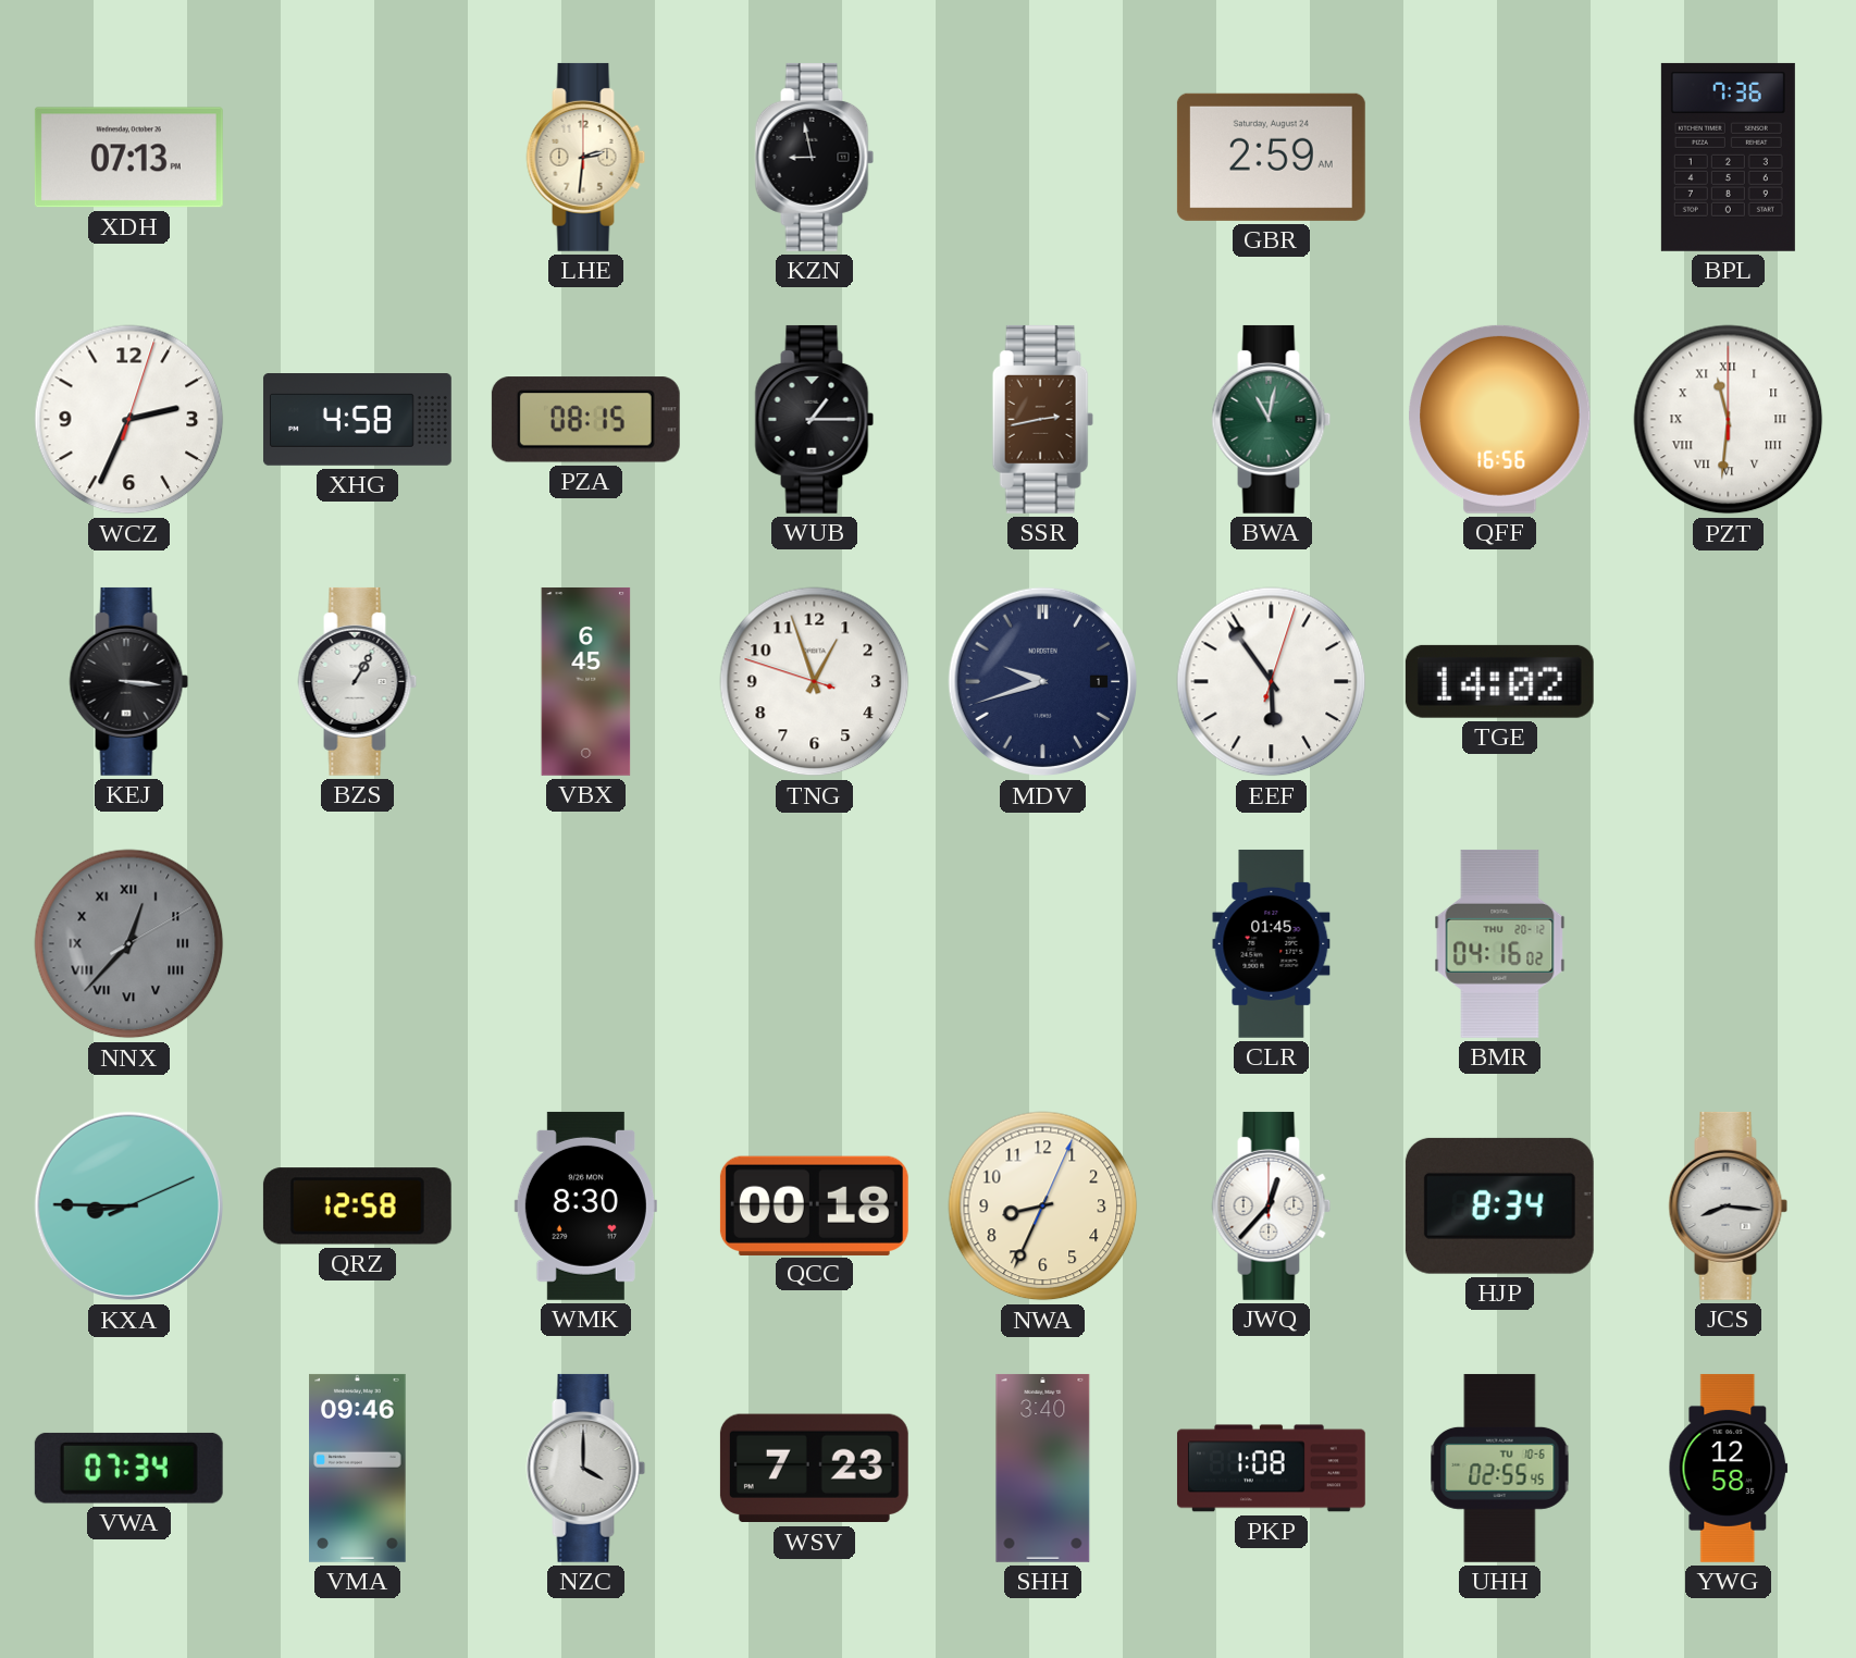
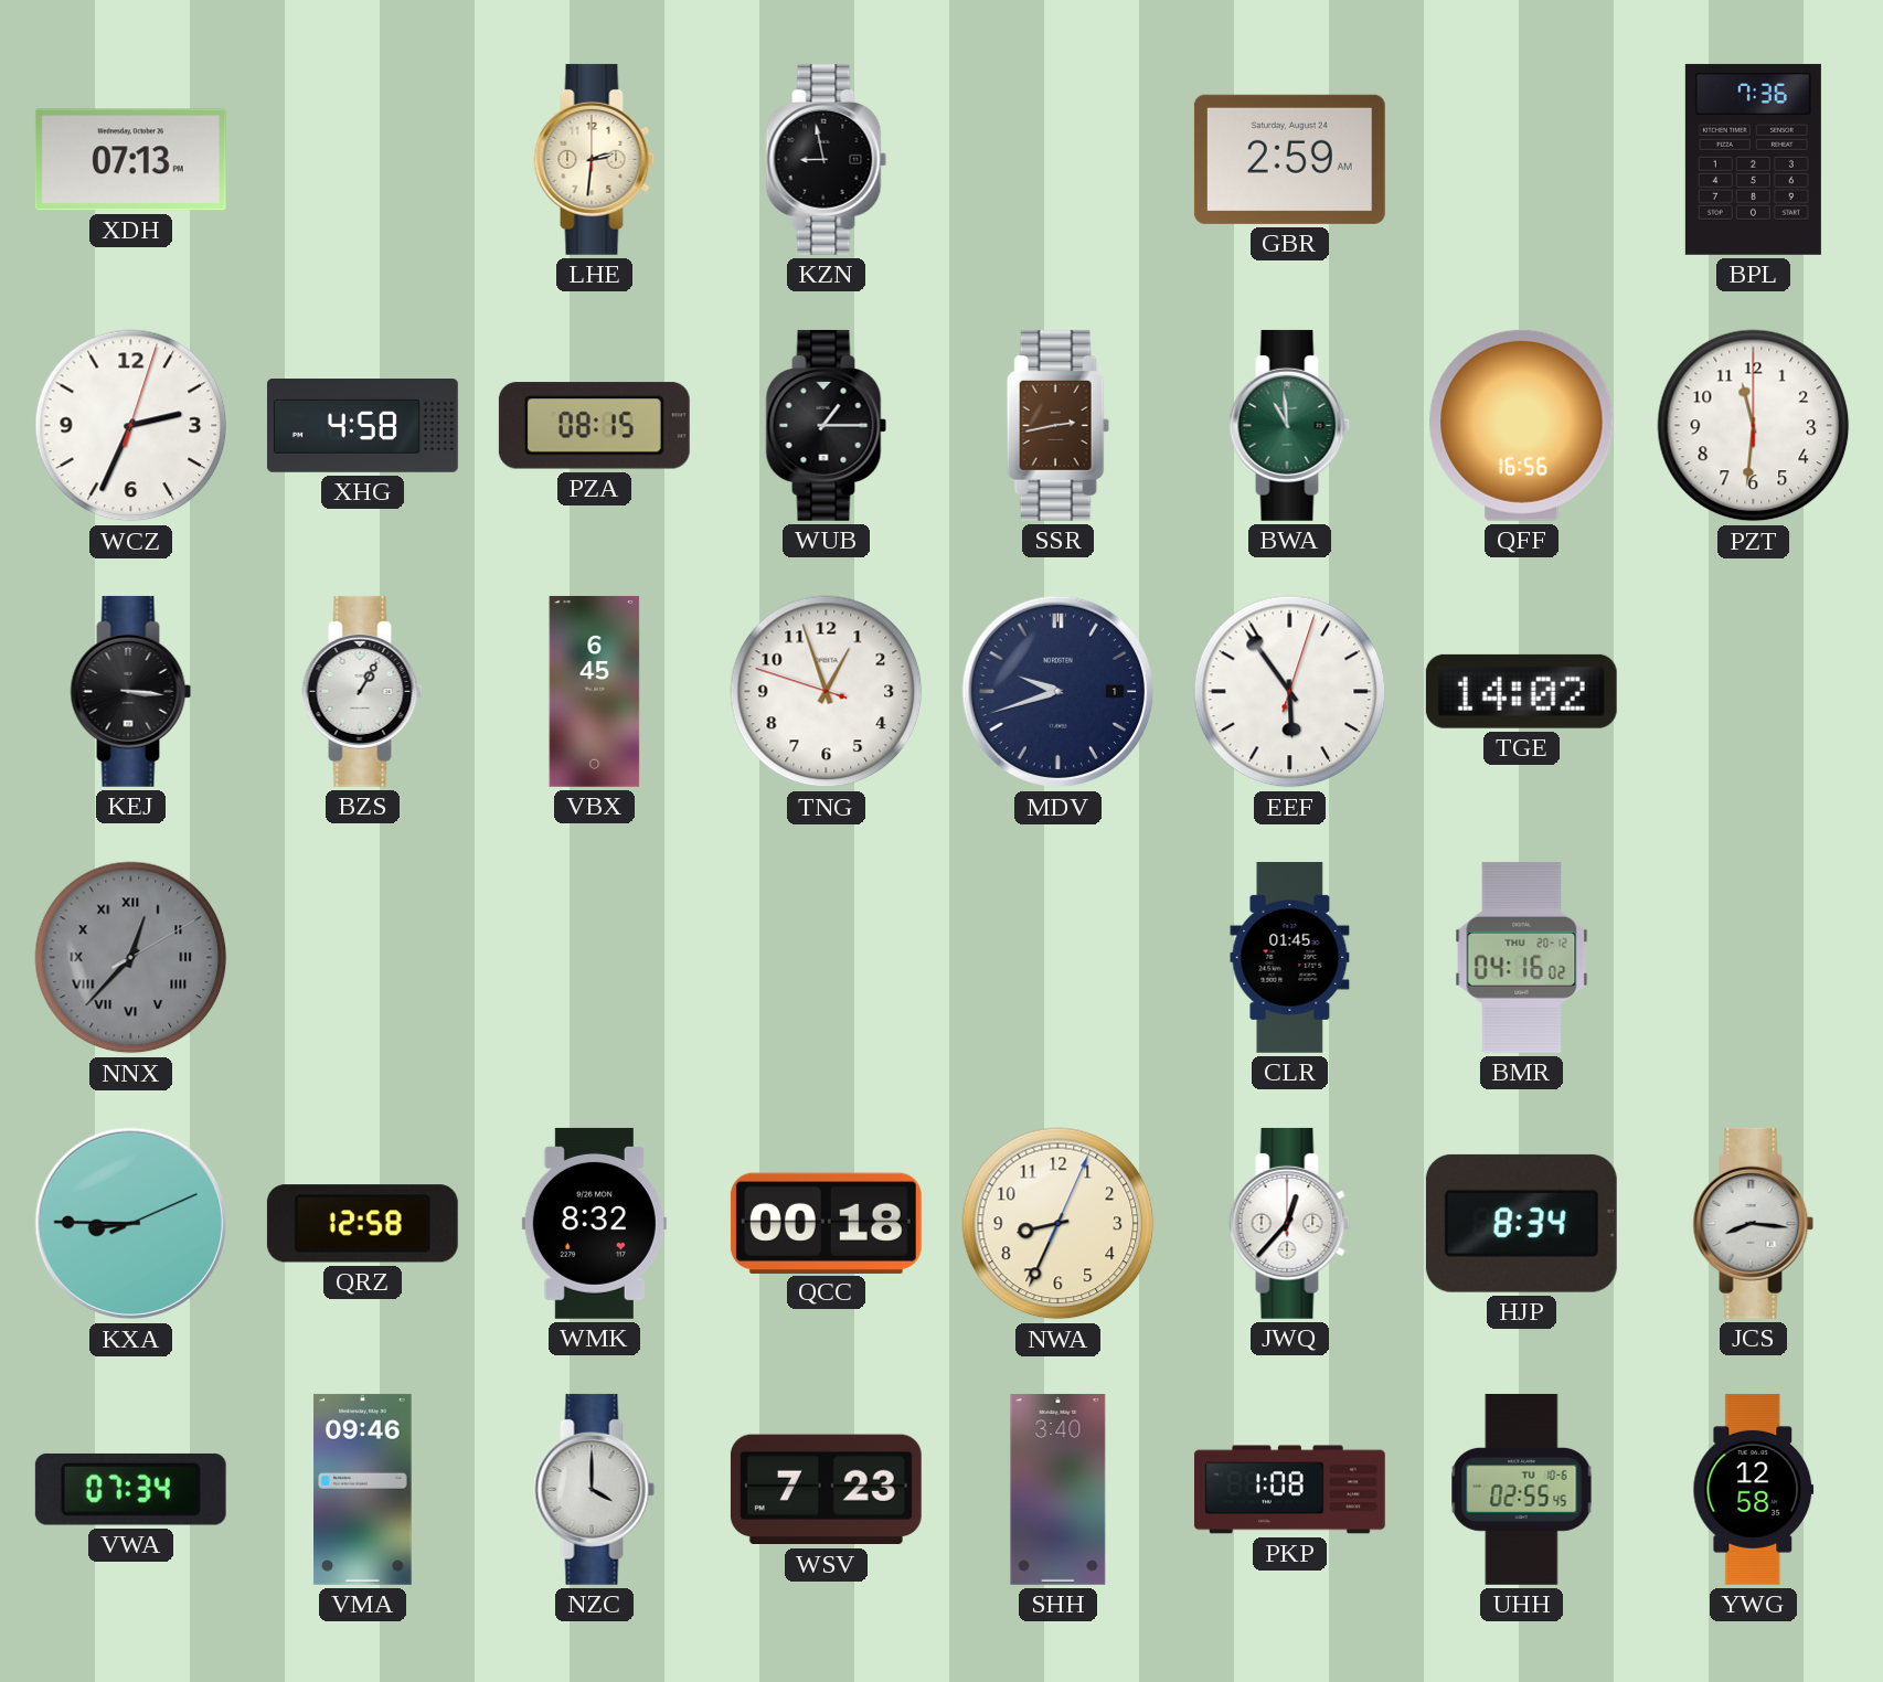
BWA: 11:02 -> 10:59
PZT numerals: Roman -> Arabic
WMK: 8:30 -> 8:32
